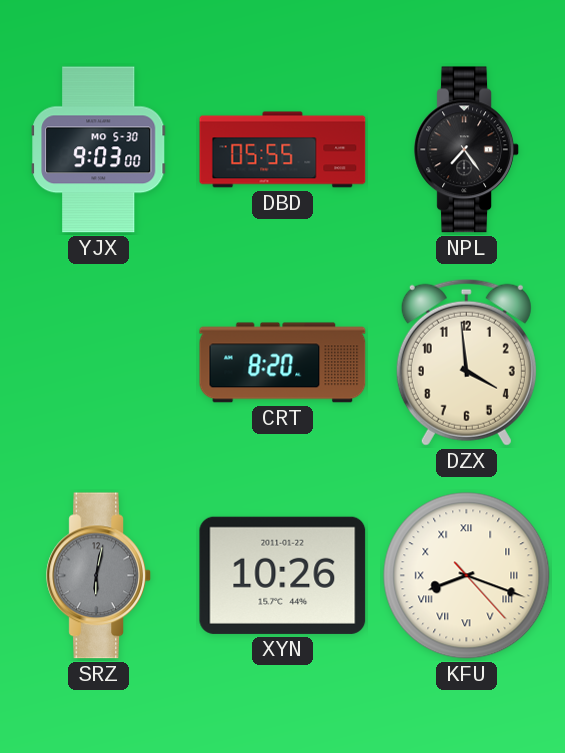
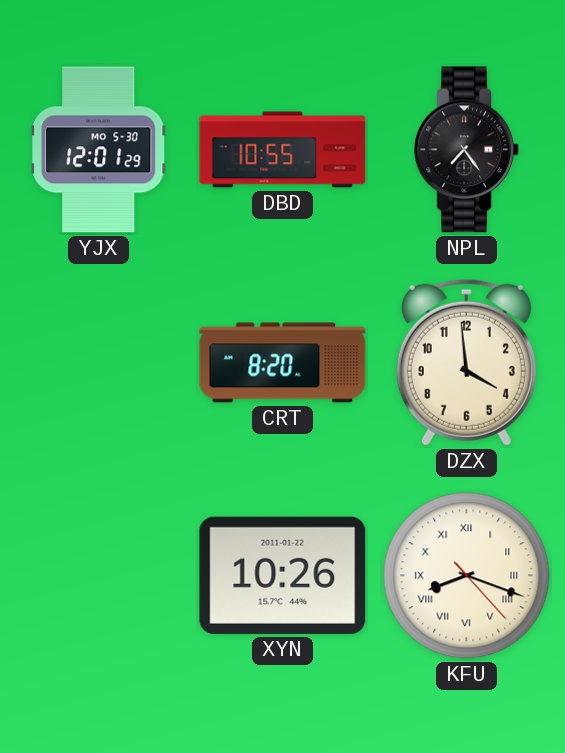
YJX: 9:03 -> 12:01
DBD: 05:55 -> 10:55
SRZ: 6:02 -> none
